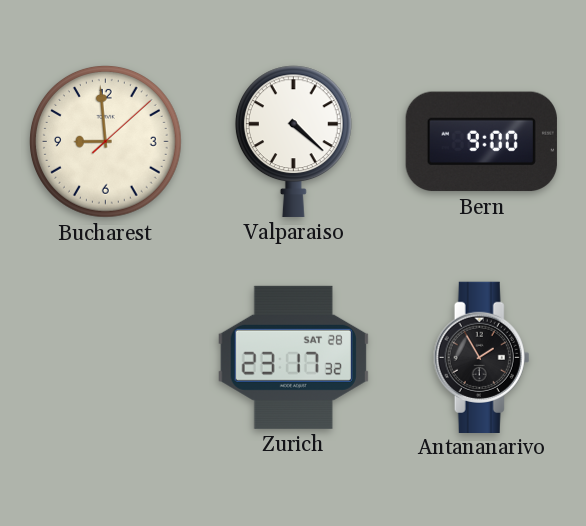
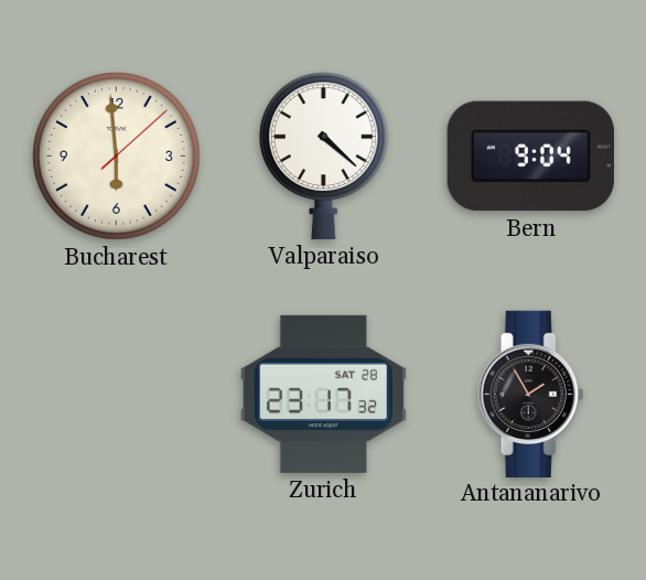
Bucharest: 8:59 -> 5:59
Bern: 9:00 -> 9:04
